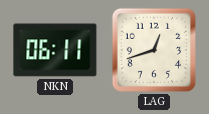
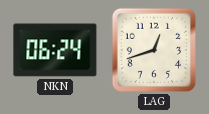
NKN: 06:11 -> 06:24
